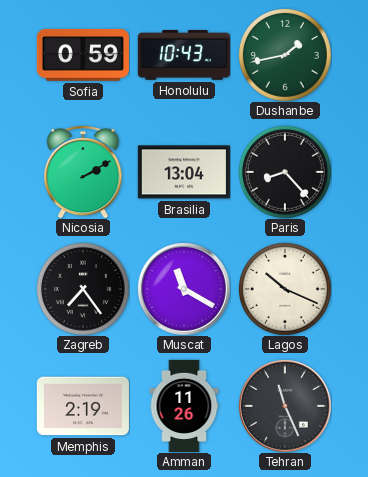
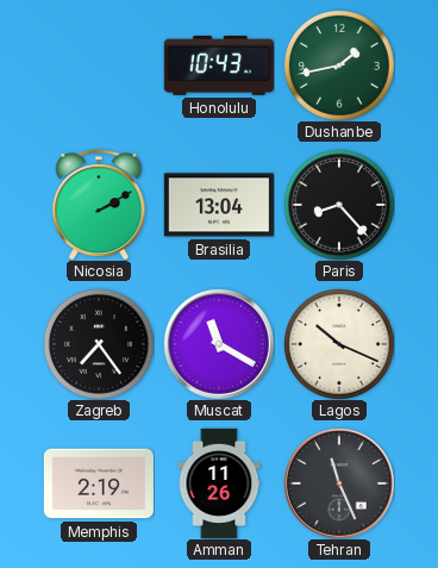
Sofia: 0:59 -> none
